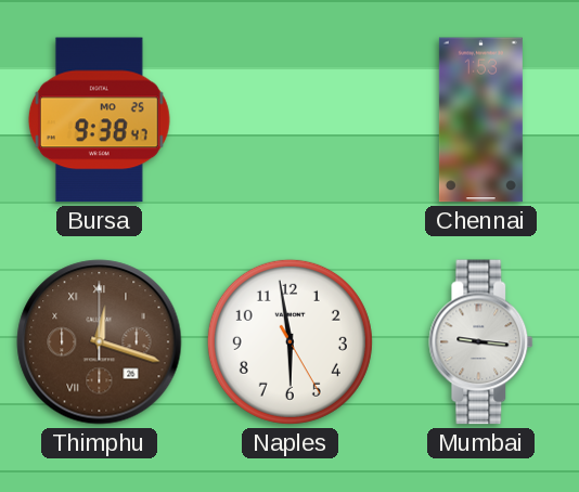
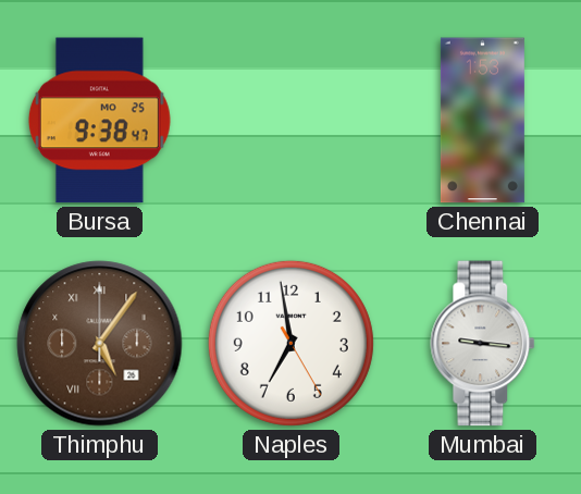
Thimphu: 12:18 -> 5:06
Naples: 5:58 -> 6:58
